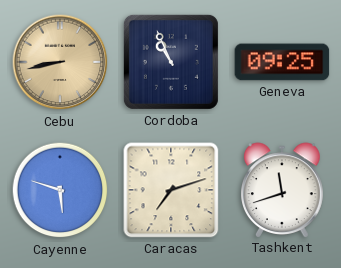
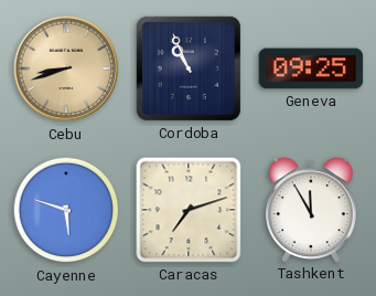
Cebu: 8:43 -> 8:42
Tashkent: 11:42 -> 11:55
